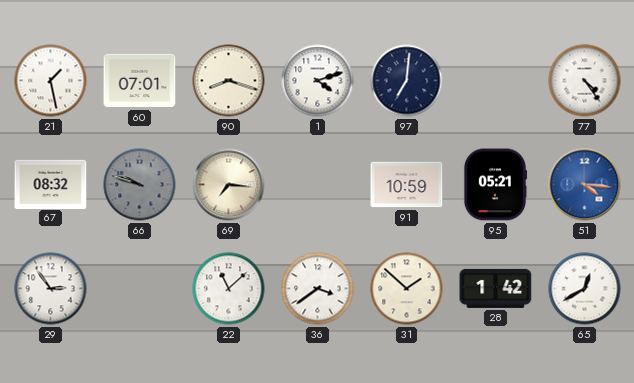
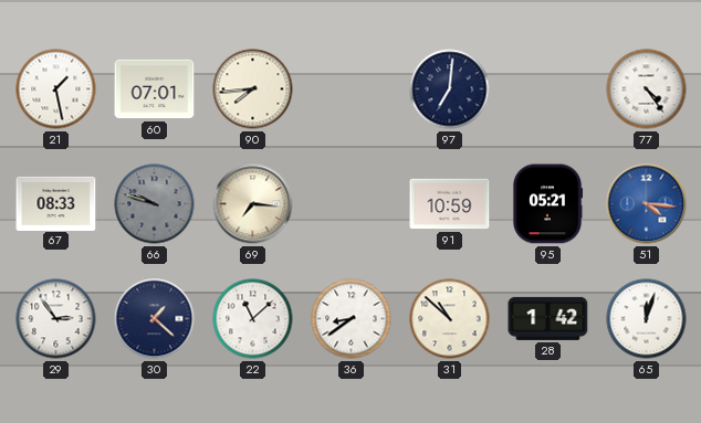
90: 8:18 -> 7:44
1: 4:12 -> none
67: 08:32 -> 08:33
30: none -> 1:22
36: 3:39 -> 8:39
31: 1:52 -> 10:52
65: 12:40 -> 12:03
